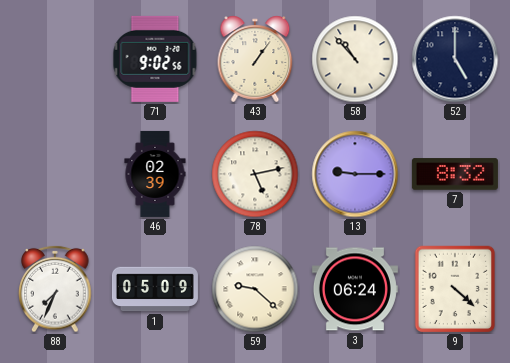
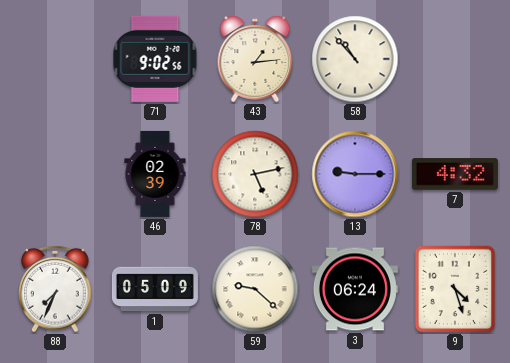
43: 1:06 -> 1:14
52: 5:00 -> none
7: 8:32 -> 4:32
9: 4:22 -> 4:27
